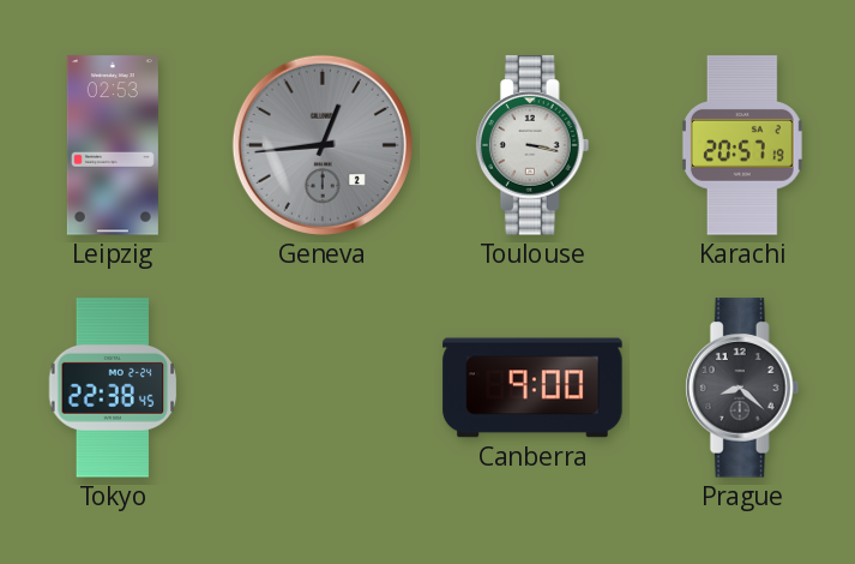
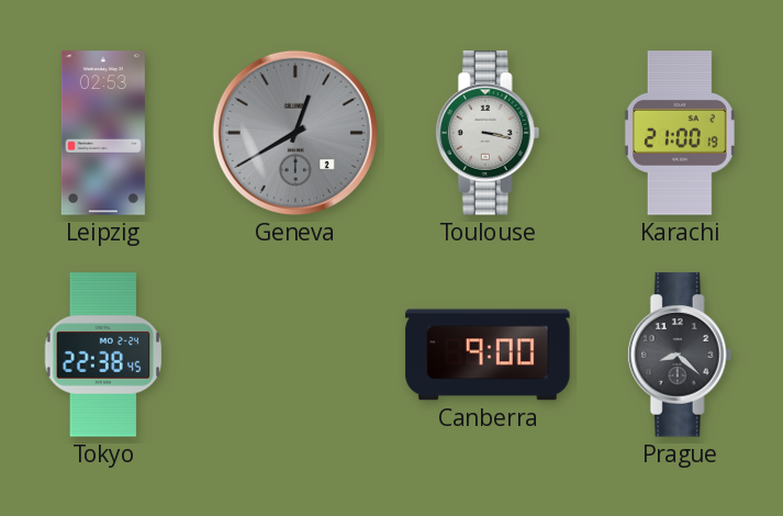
Geneva: 12:44 -> 12:40
Karachi: 20:57 -> 21:00
